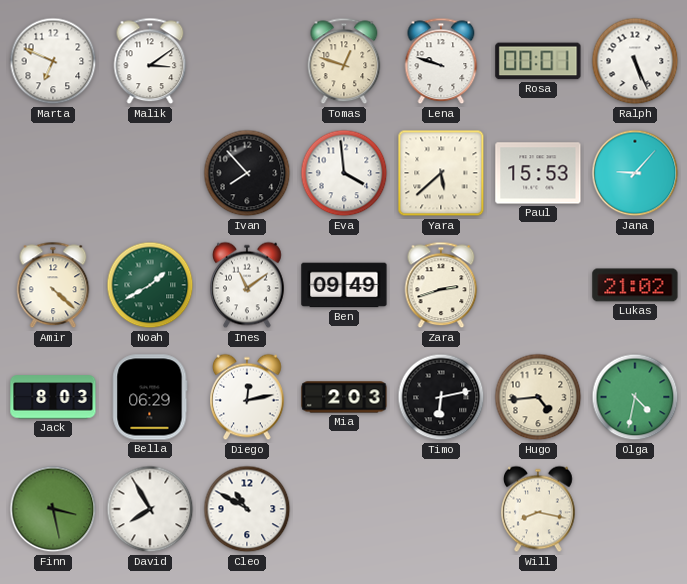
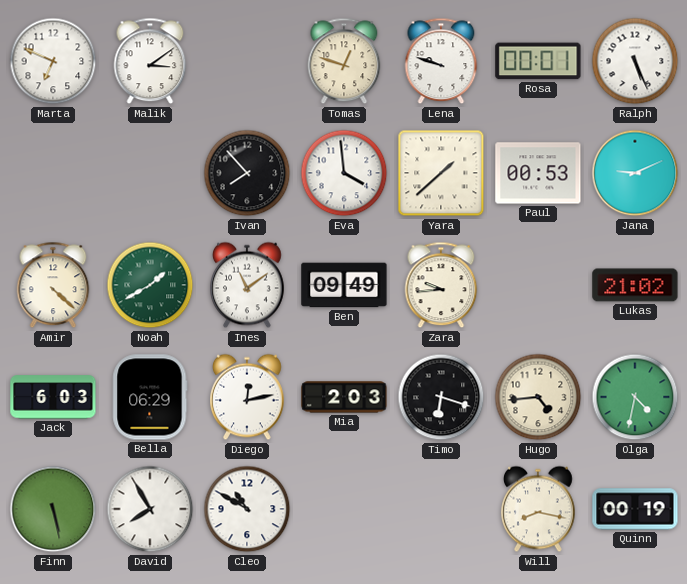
Yara: 5:38 -> 1:38
Paul: 15:53 -> 00:53
Jana: 9:07 -> 9:11
Zara: 2:42 -> 9:44
Jack: 8:03 -> 6:03
Timo: 6:13 -> 6:18
Finn: 3:28 -> 5:28
Quinn: none -> 00:19
